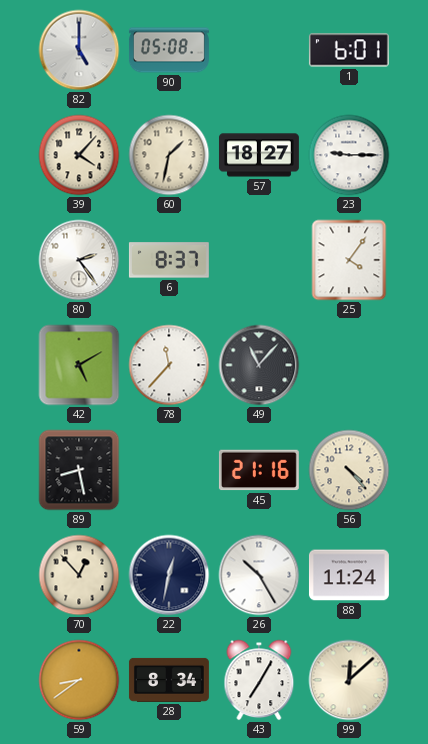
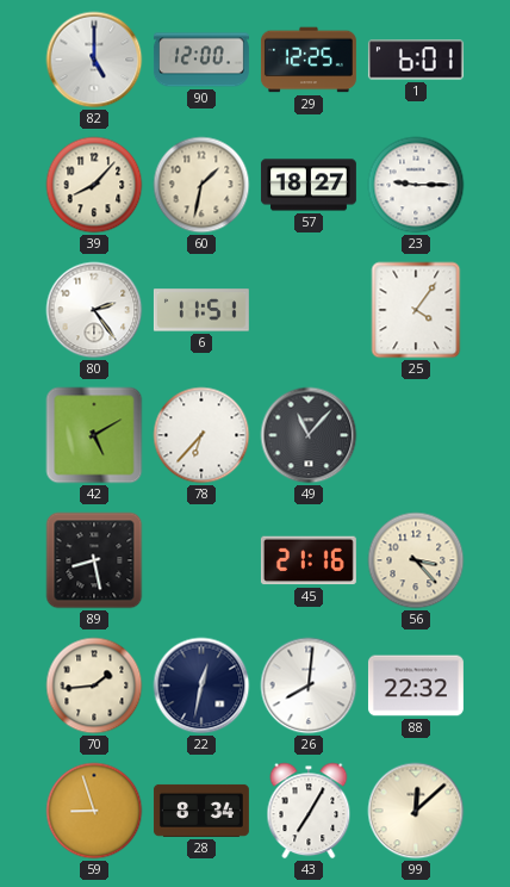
90: 05:08 -> 12:00
29: none -> 12:25
39: 4:07 -> 8:07
6: 8:37 -> 11:51
78: 11:37 -> 6:37
56: 4:23 -> 3:23
70: 12:53 -> 1:44
26: 10:25 -> 8:01
88: 11:24 -> 22:32
59: 8:39 -> 8:57
